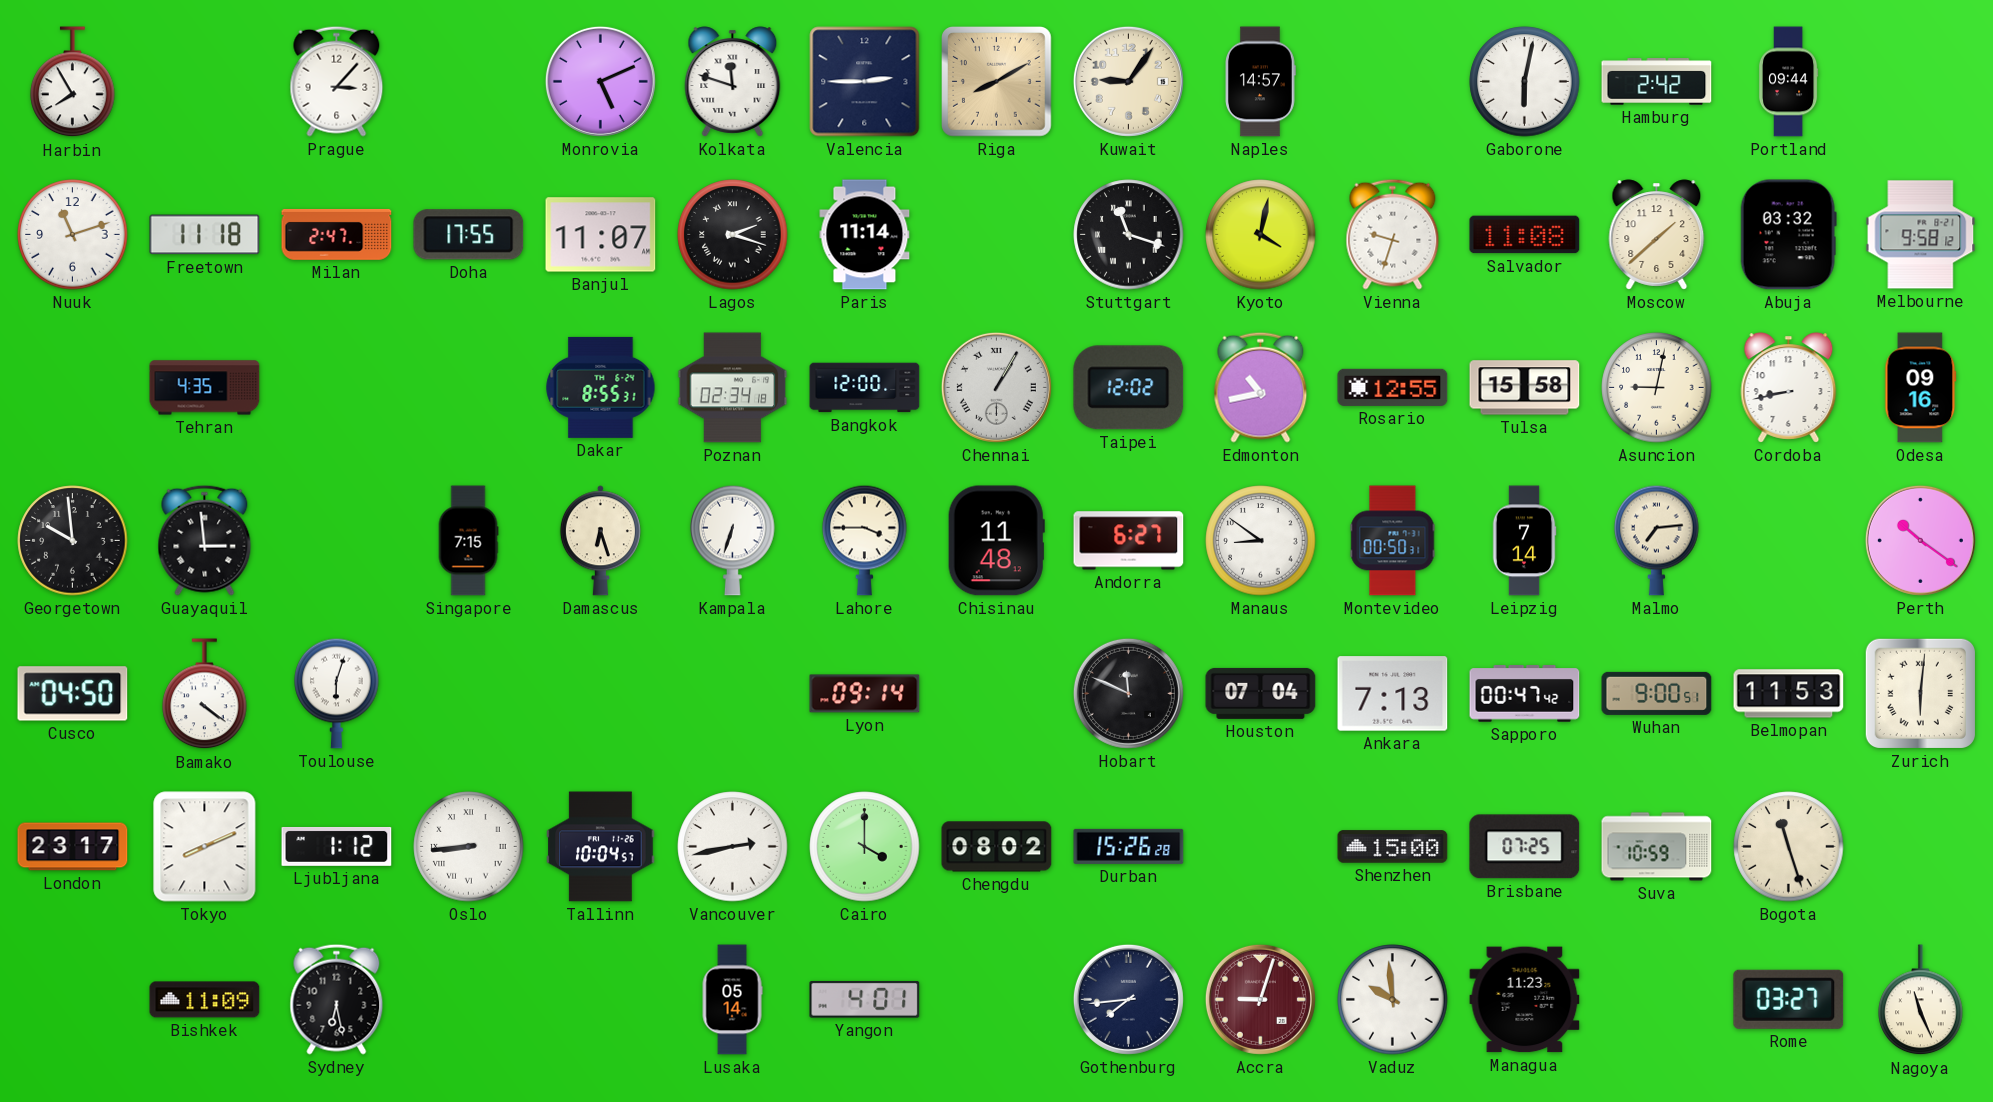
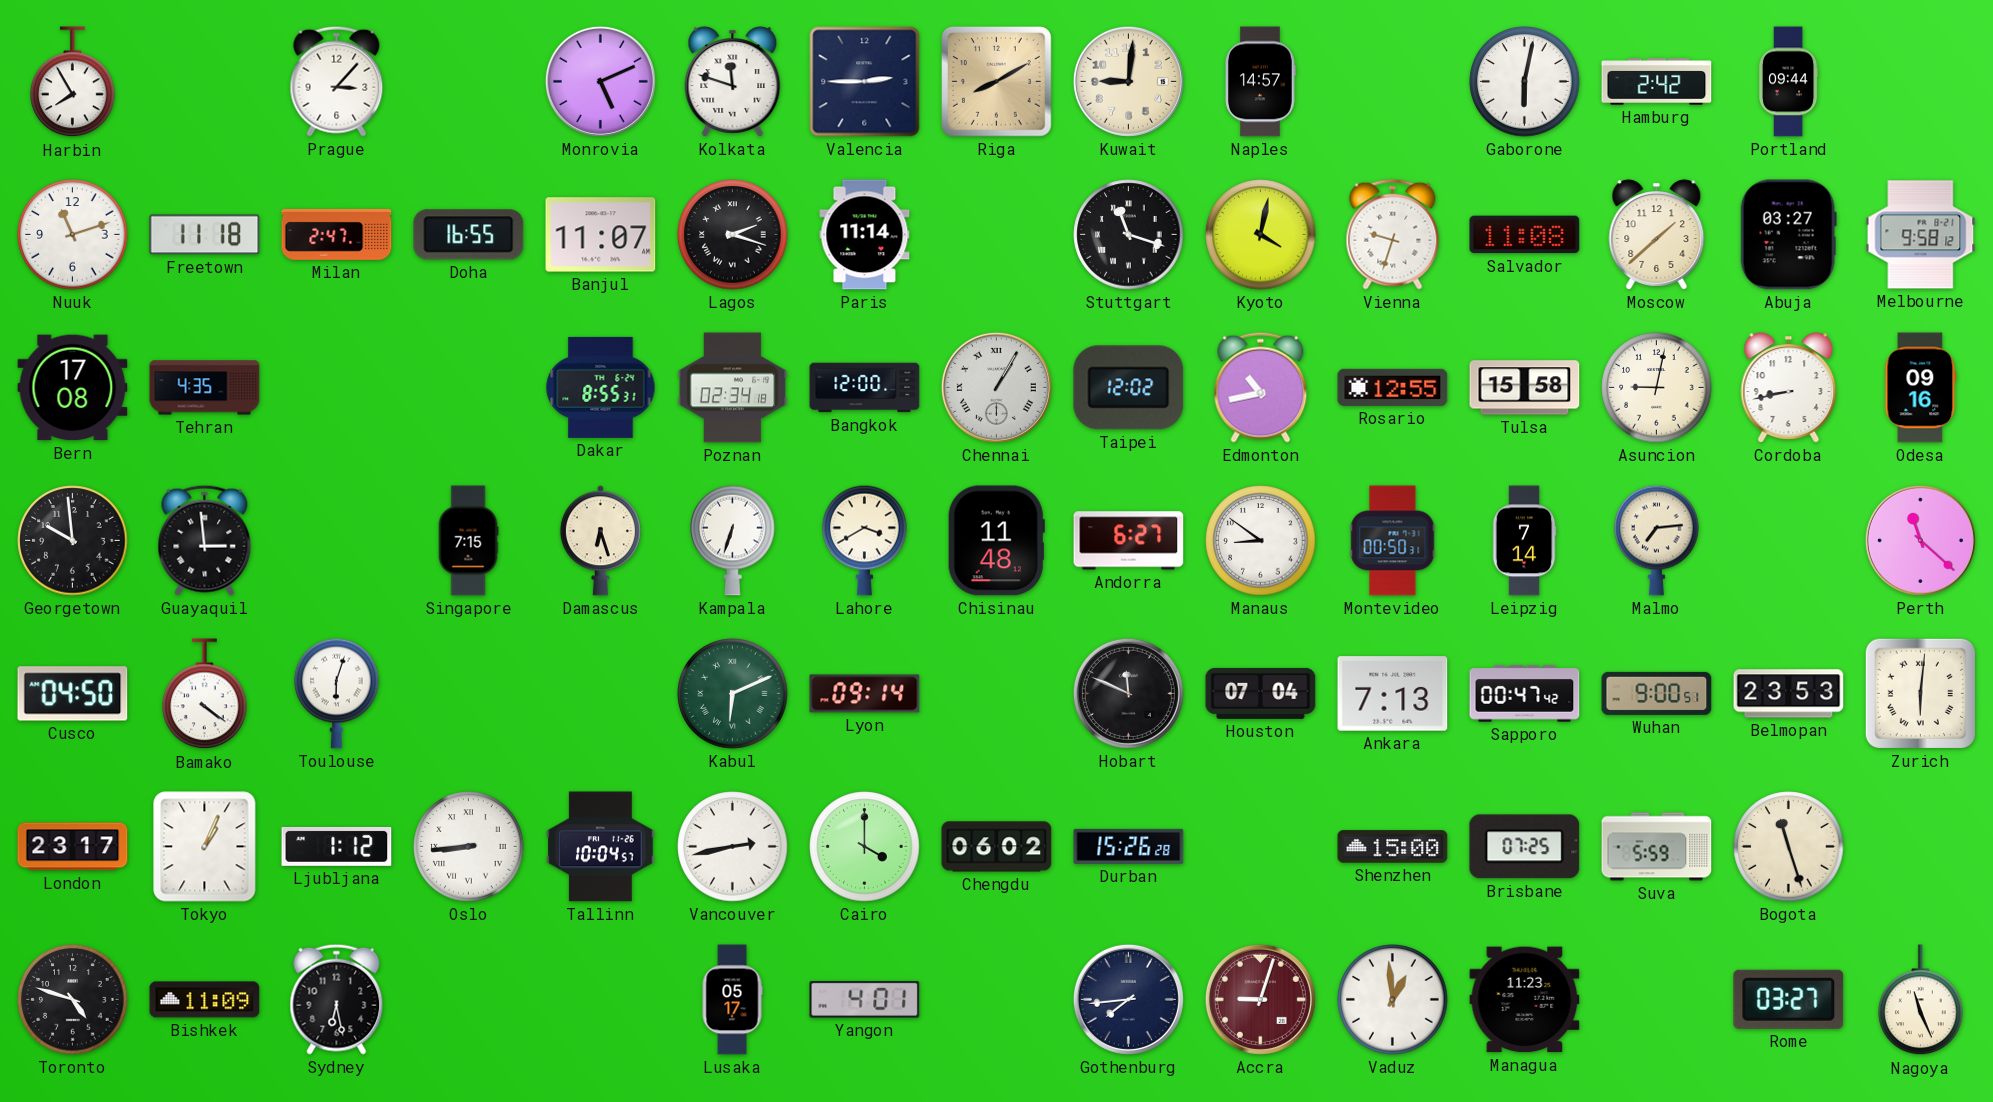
Kuwait: 9:06 -> 9:01
Doha: 17:55 -> 16:55
Abuja: 03:32 -> 03:27
Bern: none -> 17:08
Lahore: 3:45 -> 3:40
Perth: 10:21 -> 11:22
Kabul: none -> 6:11
Belmopan: 11:53 -> 23:53
Tokyo: 8:11 -> 1:04
Chengdu: 08:02 -> 06:02
Suva: 10:59 -> 5:59
Toronto: none -> 4:48
Lusaka: 05:14 -> 05:17
Vaduz: 9:59 -> 12:59
